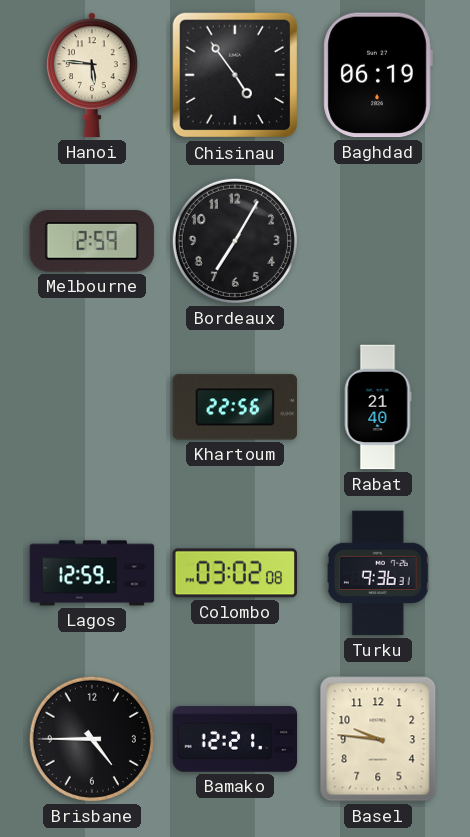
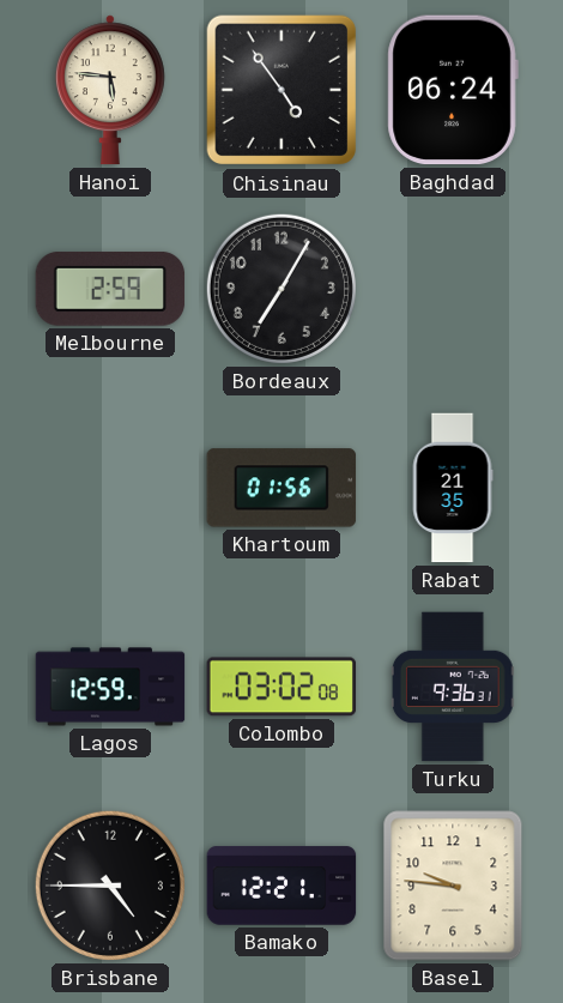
Baghdad: 06:19 -> 06:24
Khartoum: 22:56 -> 01:56
Rabat: 21:40 -> 21:35
